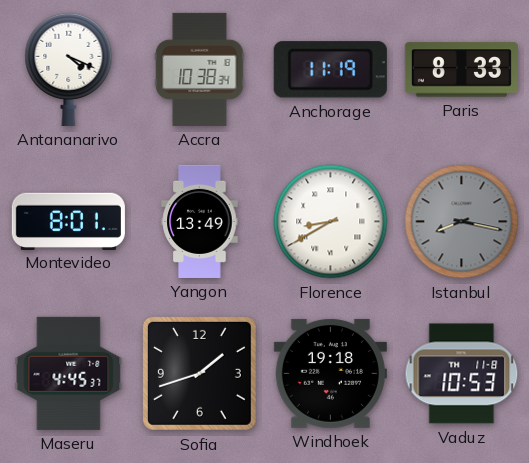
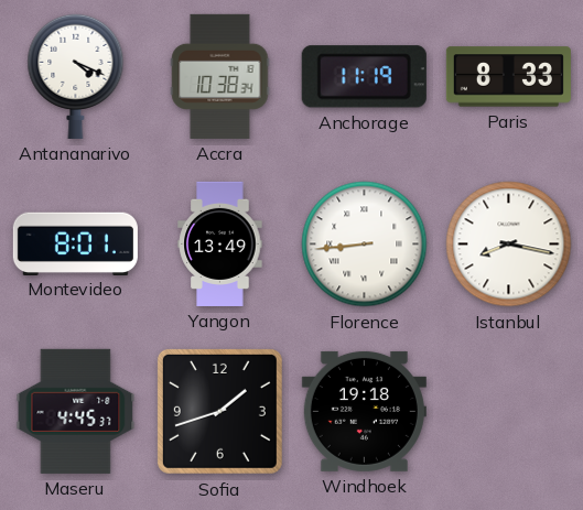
Florence: 8:40 -> 8:44
Istanbul dial: grey -> white
Vaduz: 10:53 -> none
